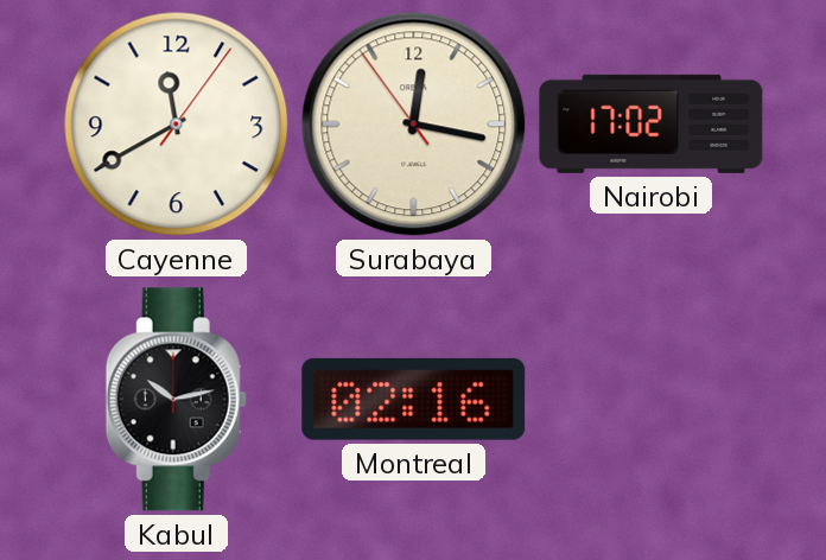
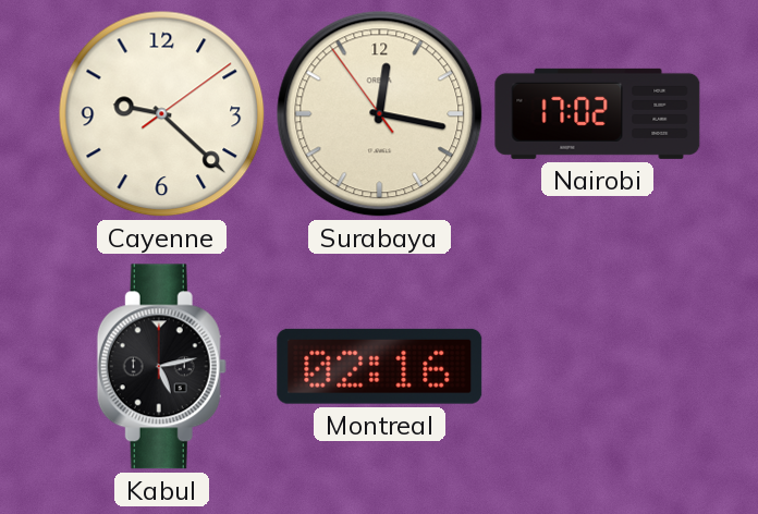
Cayenne: 11:40 -> 9:22
Kabul: 10:13 -> 5:13
